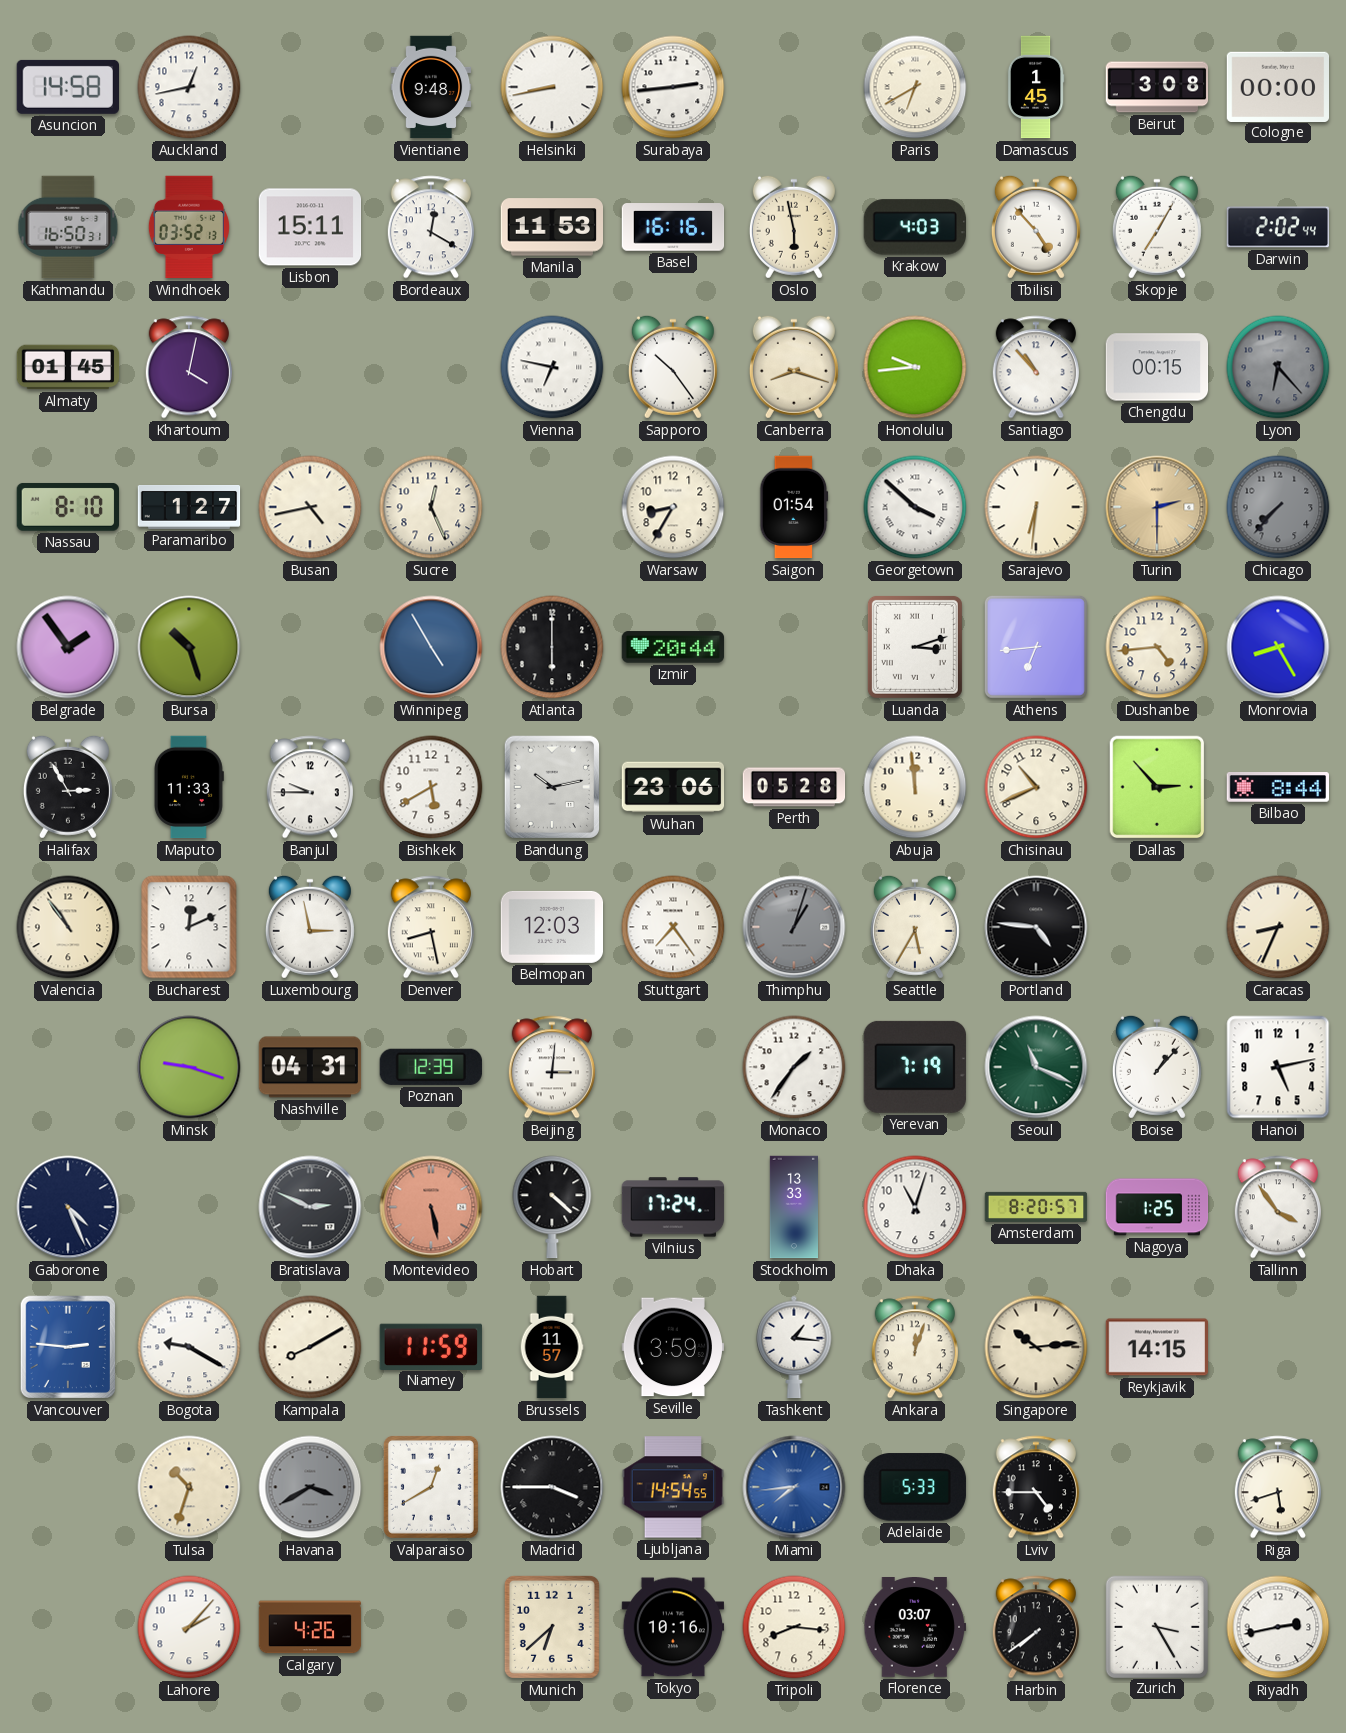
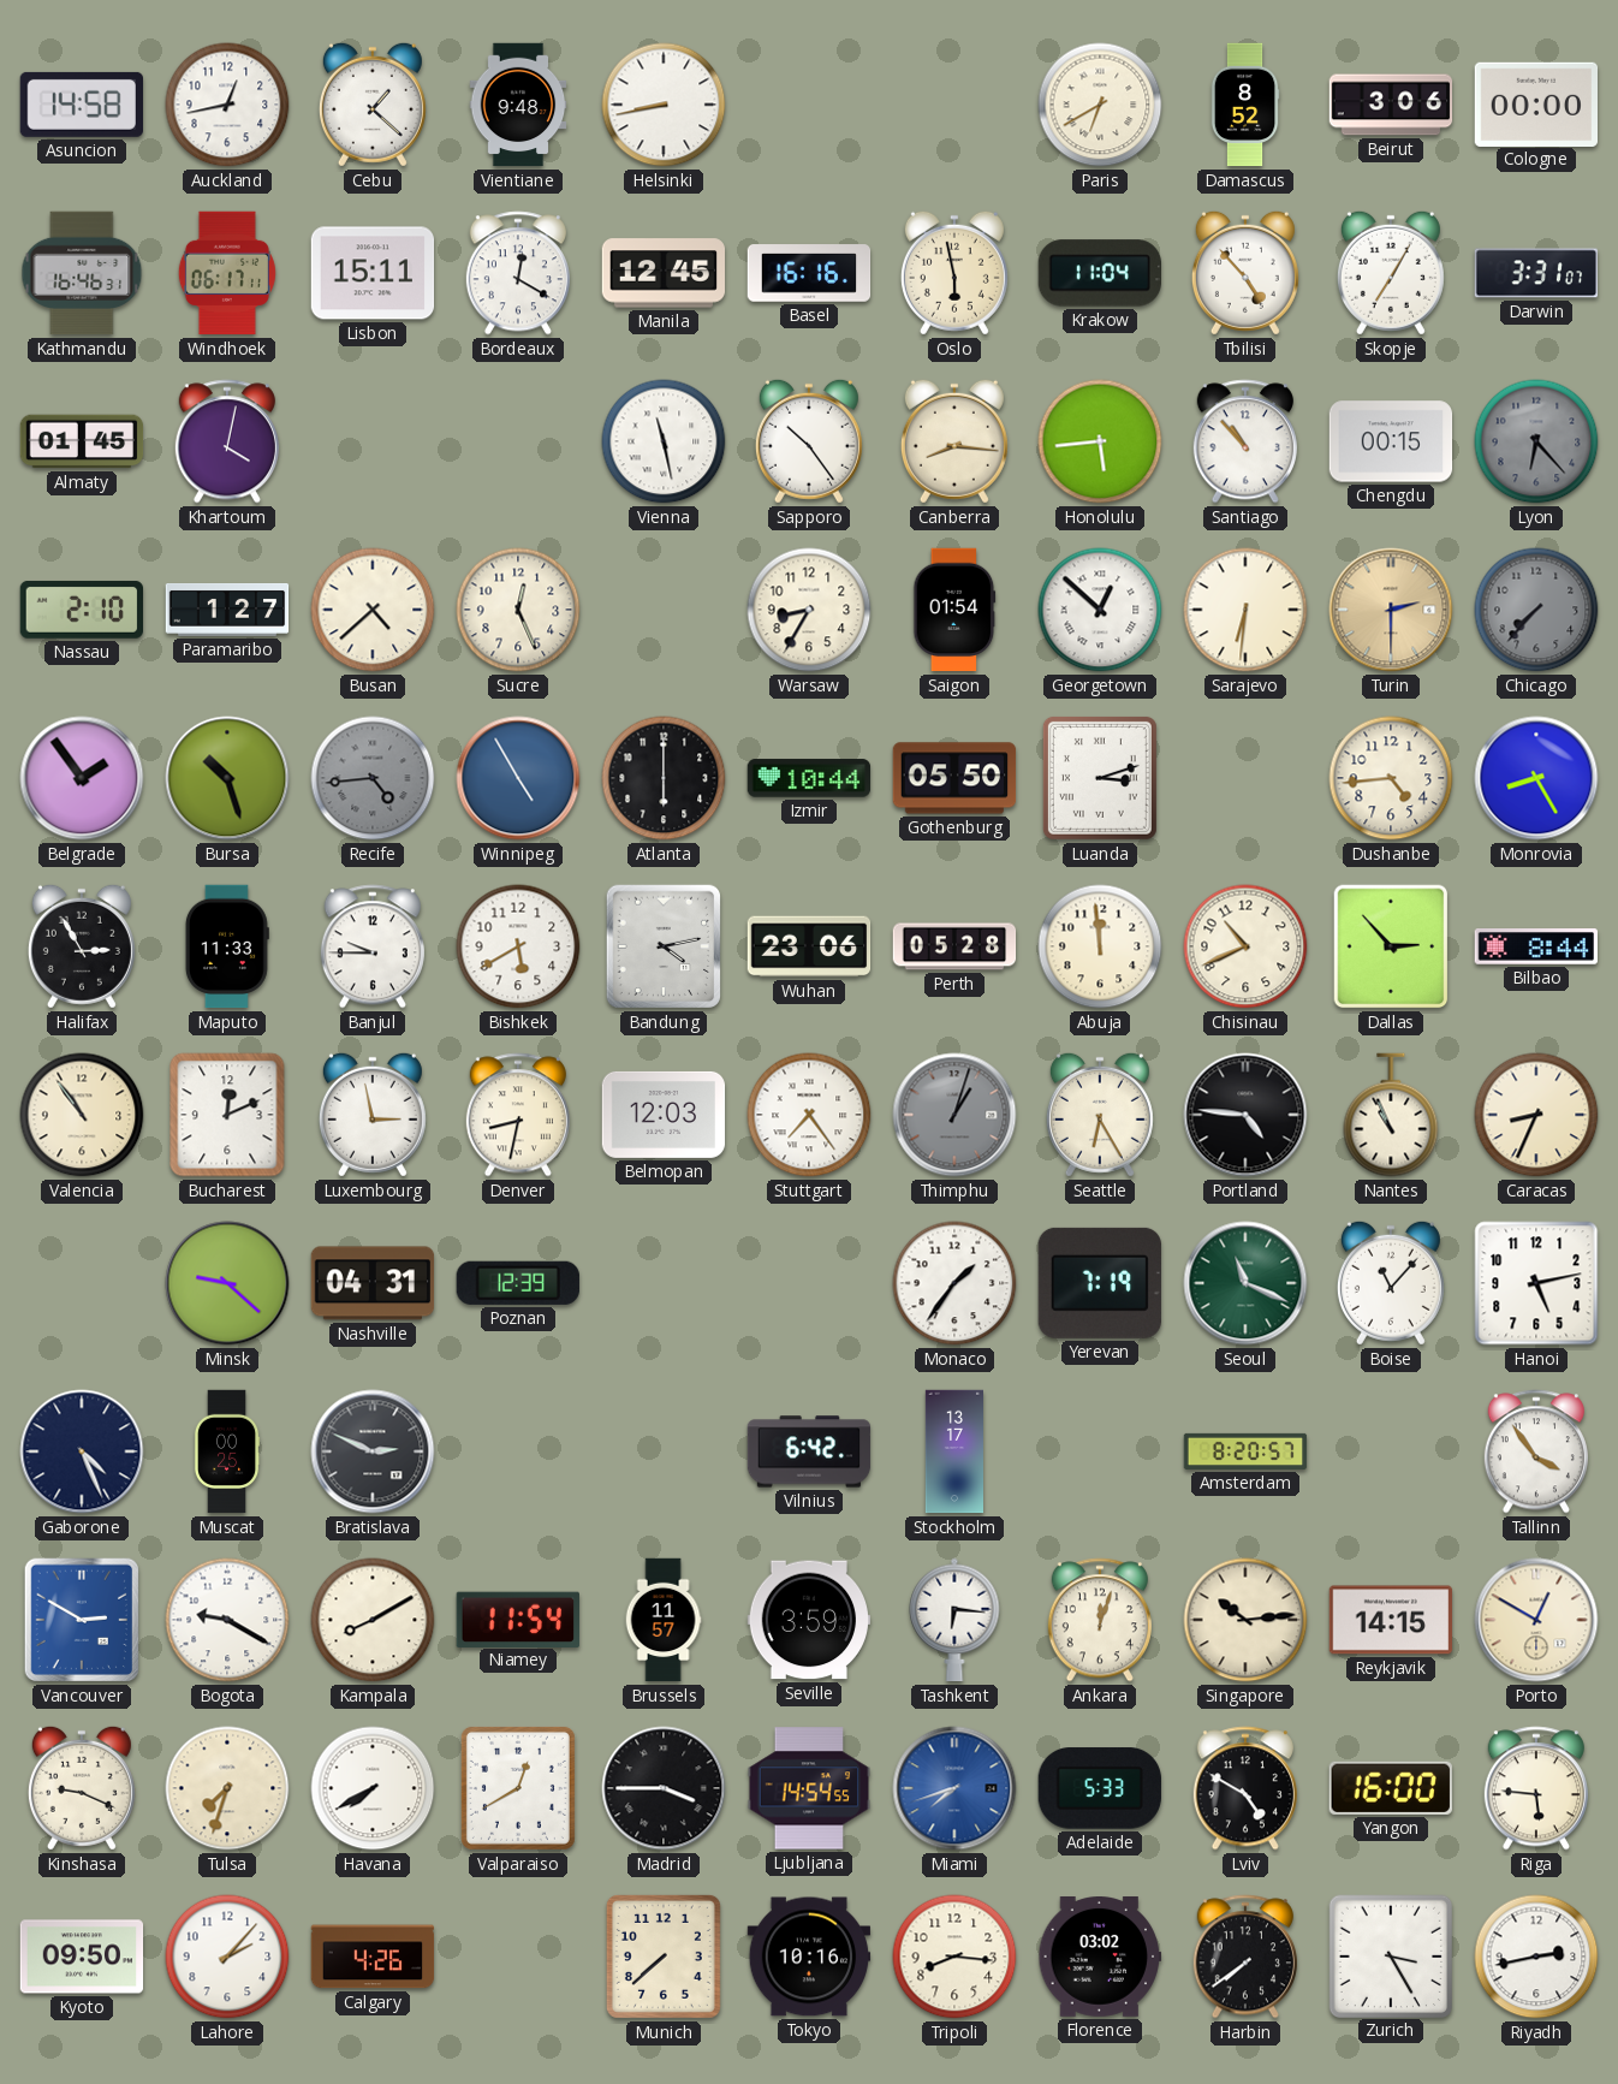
Cebu: none -> 1:22
Surabaya: 2:44 -> none
Damascus: 1:45 -> 8:52
Beirut: 3:08 -> 3:06
Kathmandu: 16:50 -> 16:46
Windhoek: 03:52 -> 06:17
Manila: 11:53 -> 12:45
Krakow: 4:03 -> 11:04
Darwin: 2:02 -> 3:31
Vienna: 6:47 -> 11:28
Canberra: 8:18 -> 8:16
Honolulu: 9:44 -> 5:44
Nassau: 8:10 -> 2:10
Busan: 4:43 -> 4:38
Georgetown: 3:52 -> 12:52
Recife: none -> 4:44
Izmir: 20:44 -> 10:44
Gothenburg: none -> 05:50
Athens: 6:44 -> none
Bandung: 10:13 -> 4:13
Denver: 8:28 -> 8:32
Seattle: 5:35 -> 6:25
Nantes: none -> 10:56
Minsk: 9:18 -> 9:22
Beijing: 3:01 -> none
Boise: 1:07 -> 11:07
Muscat: none -> 00:25
Montevideo: 5:28 -> none
Hobart: 4:22 -> none
Vilnius: 17:24 -> 6:42
Stockholm: 13:33 -> 13:17
Dhaka: 11:03 -> none
Nagoya: 1:25 -> none
Vancouver: 2:46 -> 2:50
Niamey: 11:59 -> 11:54
Tashkent: 1:16 -> 6:16
Porto: none -> 12:50
Kinshasa: none -> 9:19
Tulsa: 10:33 -> 7:33
Havana: 3:40 -> 7:40
Havana dial: grey -> white
Miami: 7:44 -> 7:42
Lviv: 4:45 -> 4:50
Yangon: none -> 16:00
Riga: 5:42 -> 5:46
Kyoto: none -> 09:50
Munich: 6:38 -> 7:38
Florence: 03:07 -> 03:02
